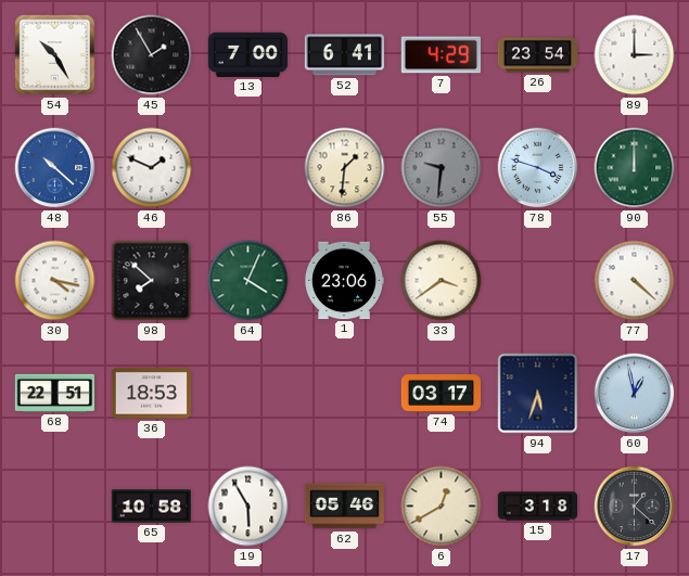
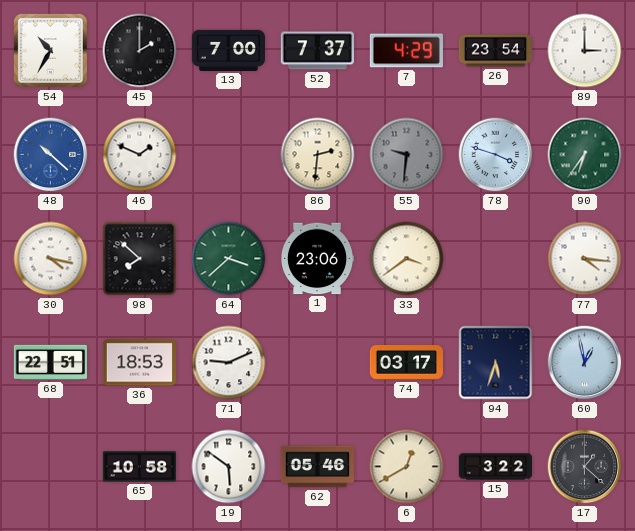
54: 10:25 -> 10:35
45: 1:55 -> 2:00
52: 6:41 -> 7:37
86: 1:31 -> 2:31
90: 12:00 -> 6:36
64: 4:04 -> 3:38
77: 4:22 -> 4:16
71: none -> 9:11
19: 5:55 -> 5:51
15: 3:18 -> 3:22
